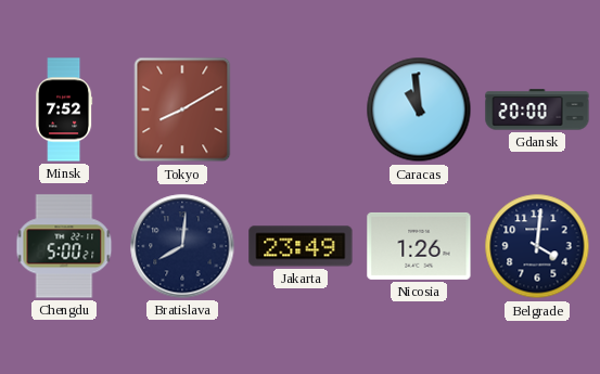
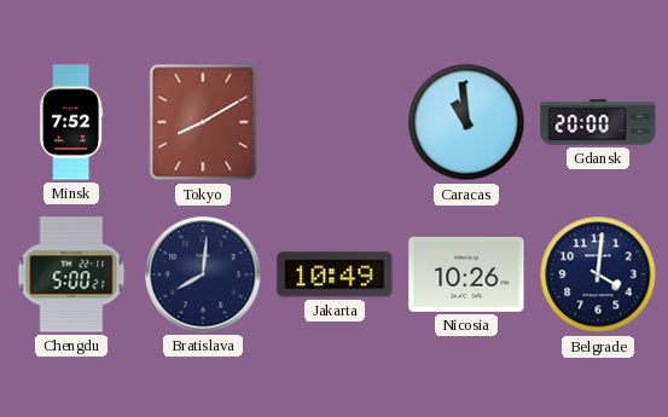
Jakarta: 23:49 -> 10:49
Nicosia: 1:26 -> 10:26
